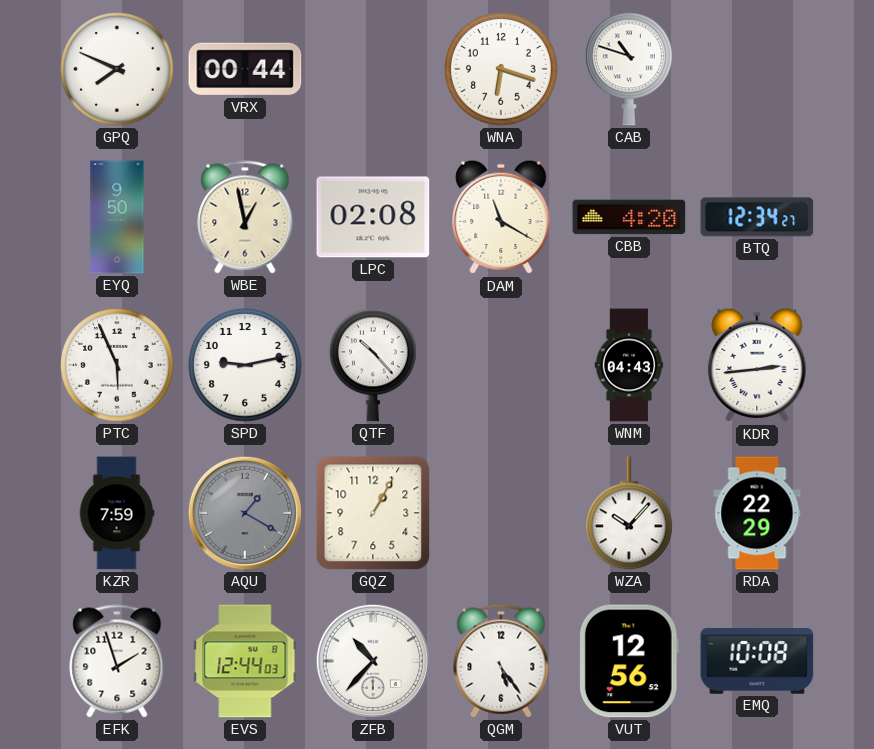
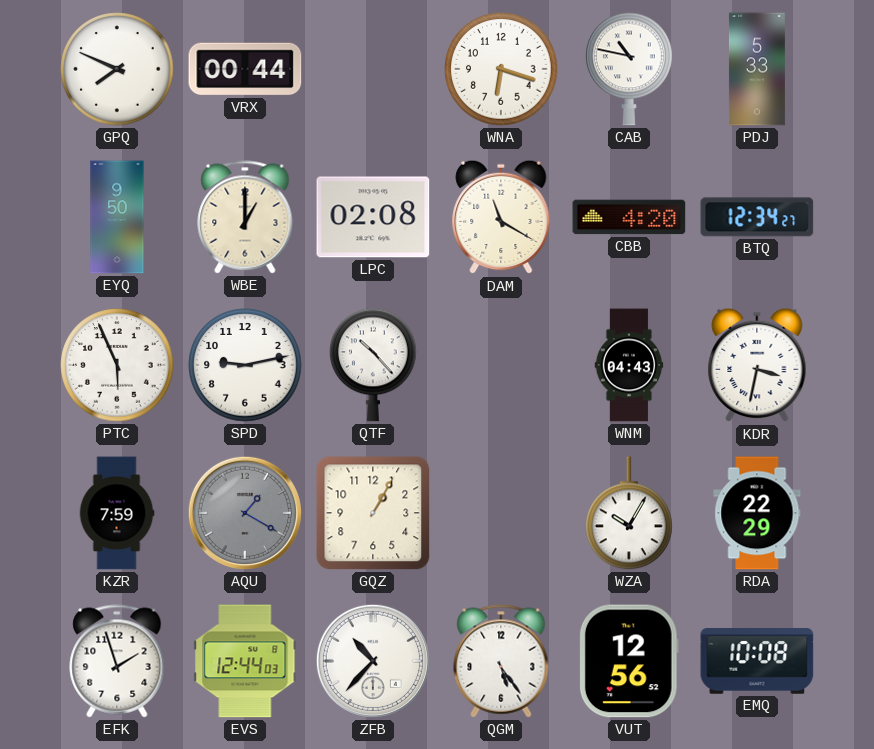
CAB: 10:48 -> 10:47
PDJ: none -> 5:33
WBE: 12:58 -> 1:00
KDR: 2:44 -> 3:32
WZA: 10:07 -> 10:05
